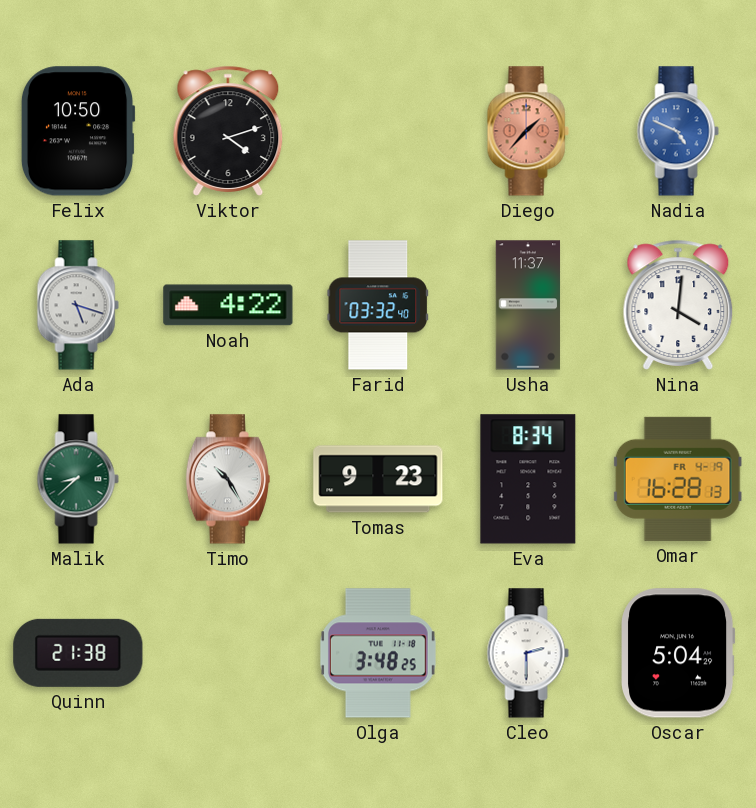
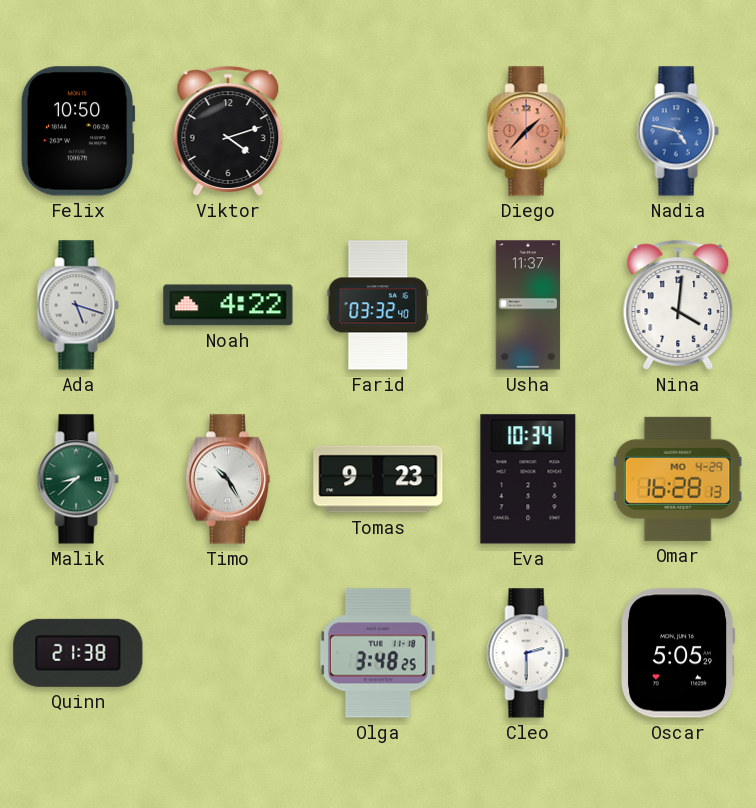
Nadia: 4:49 -> 4:47
Eva: 8:34 -> 10:34
Omar date: FR 4-19 -> MO 4-29
Oscar: 5:04 -> 5:05
